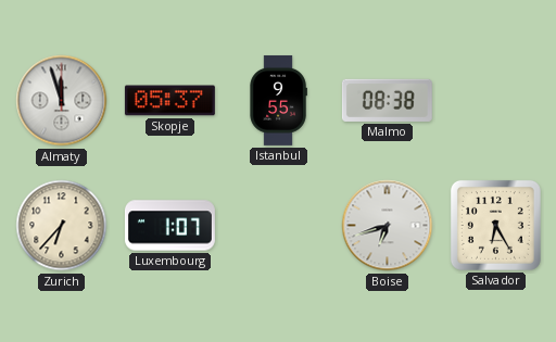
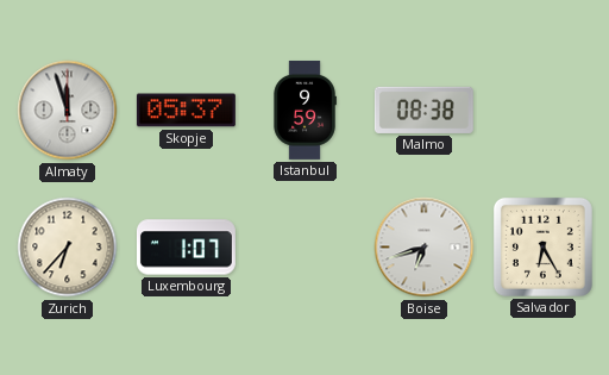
Istanbul: 9:55 -> 9:59
